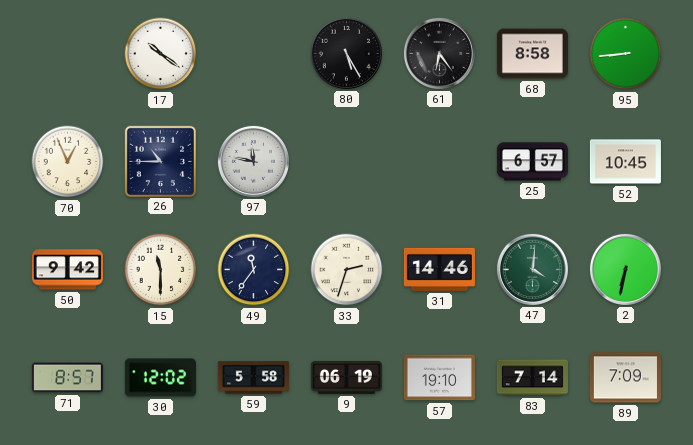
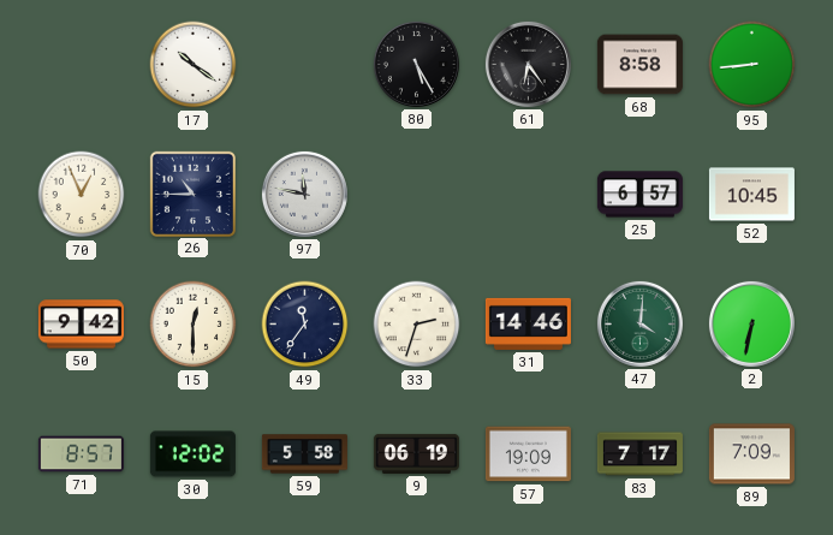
15: 11:30 -> 12:30
57: 19:10 -> 19:09
83: 7:14 -> 7:17
